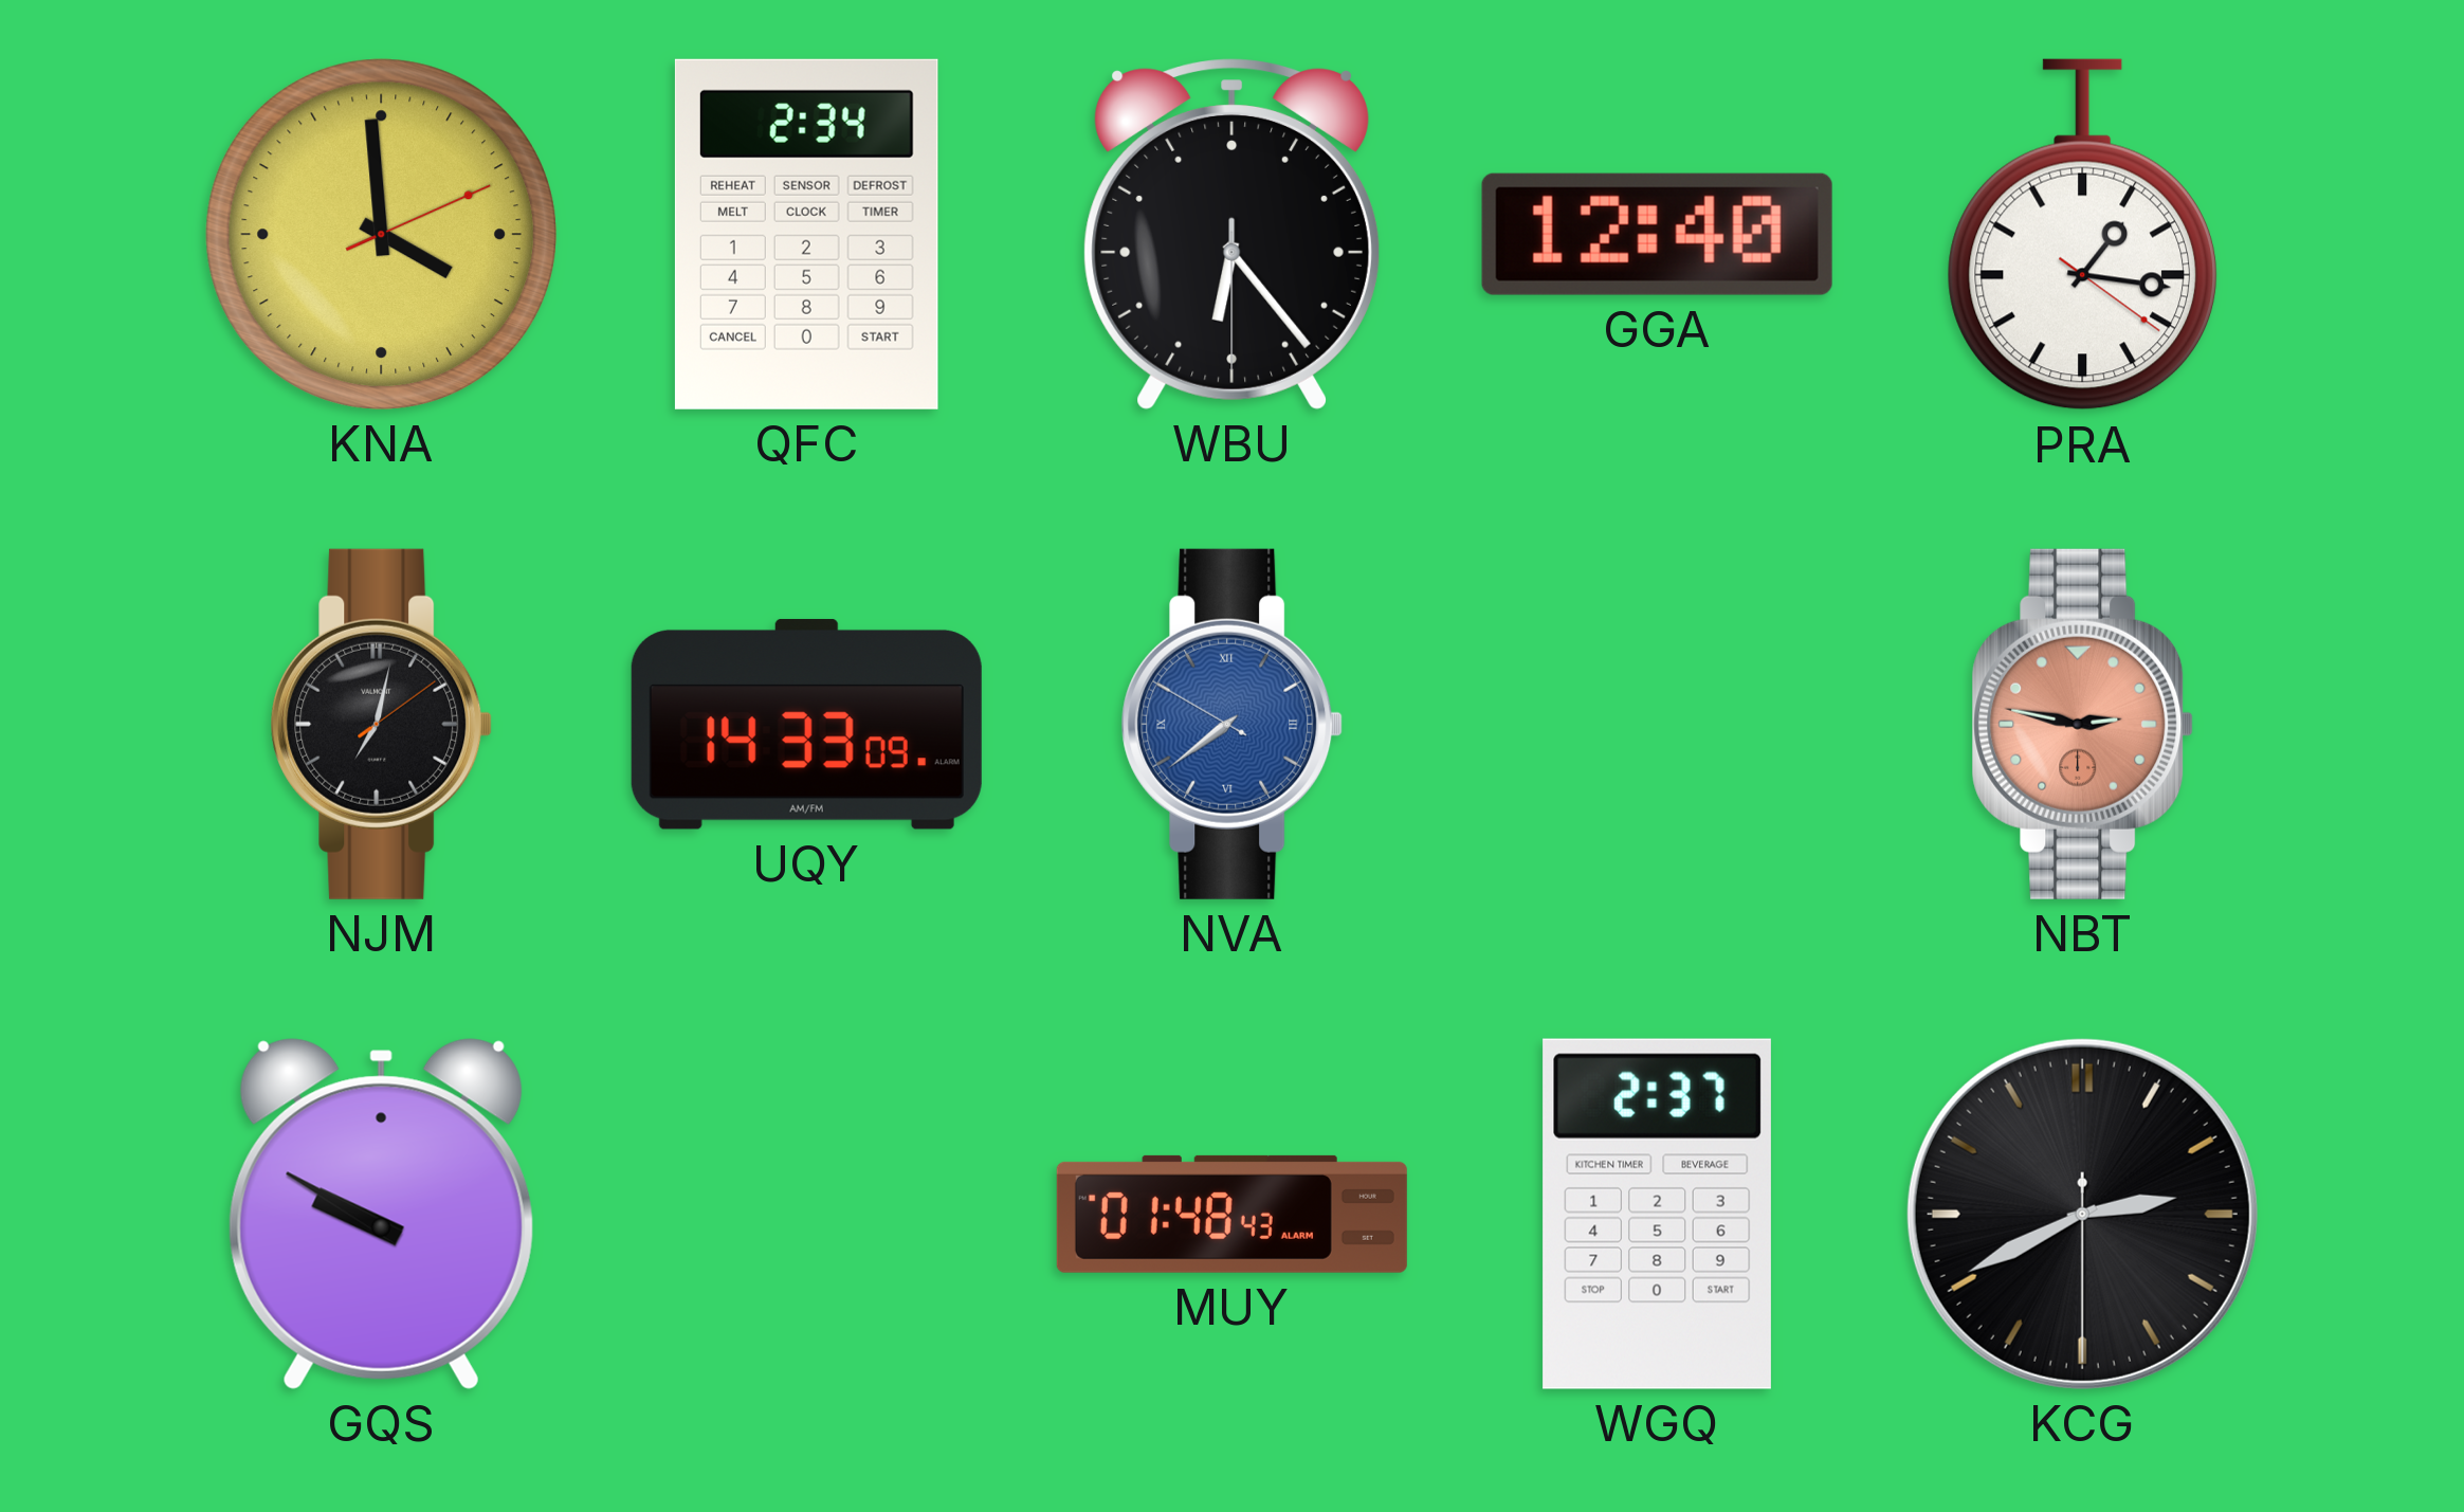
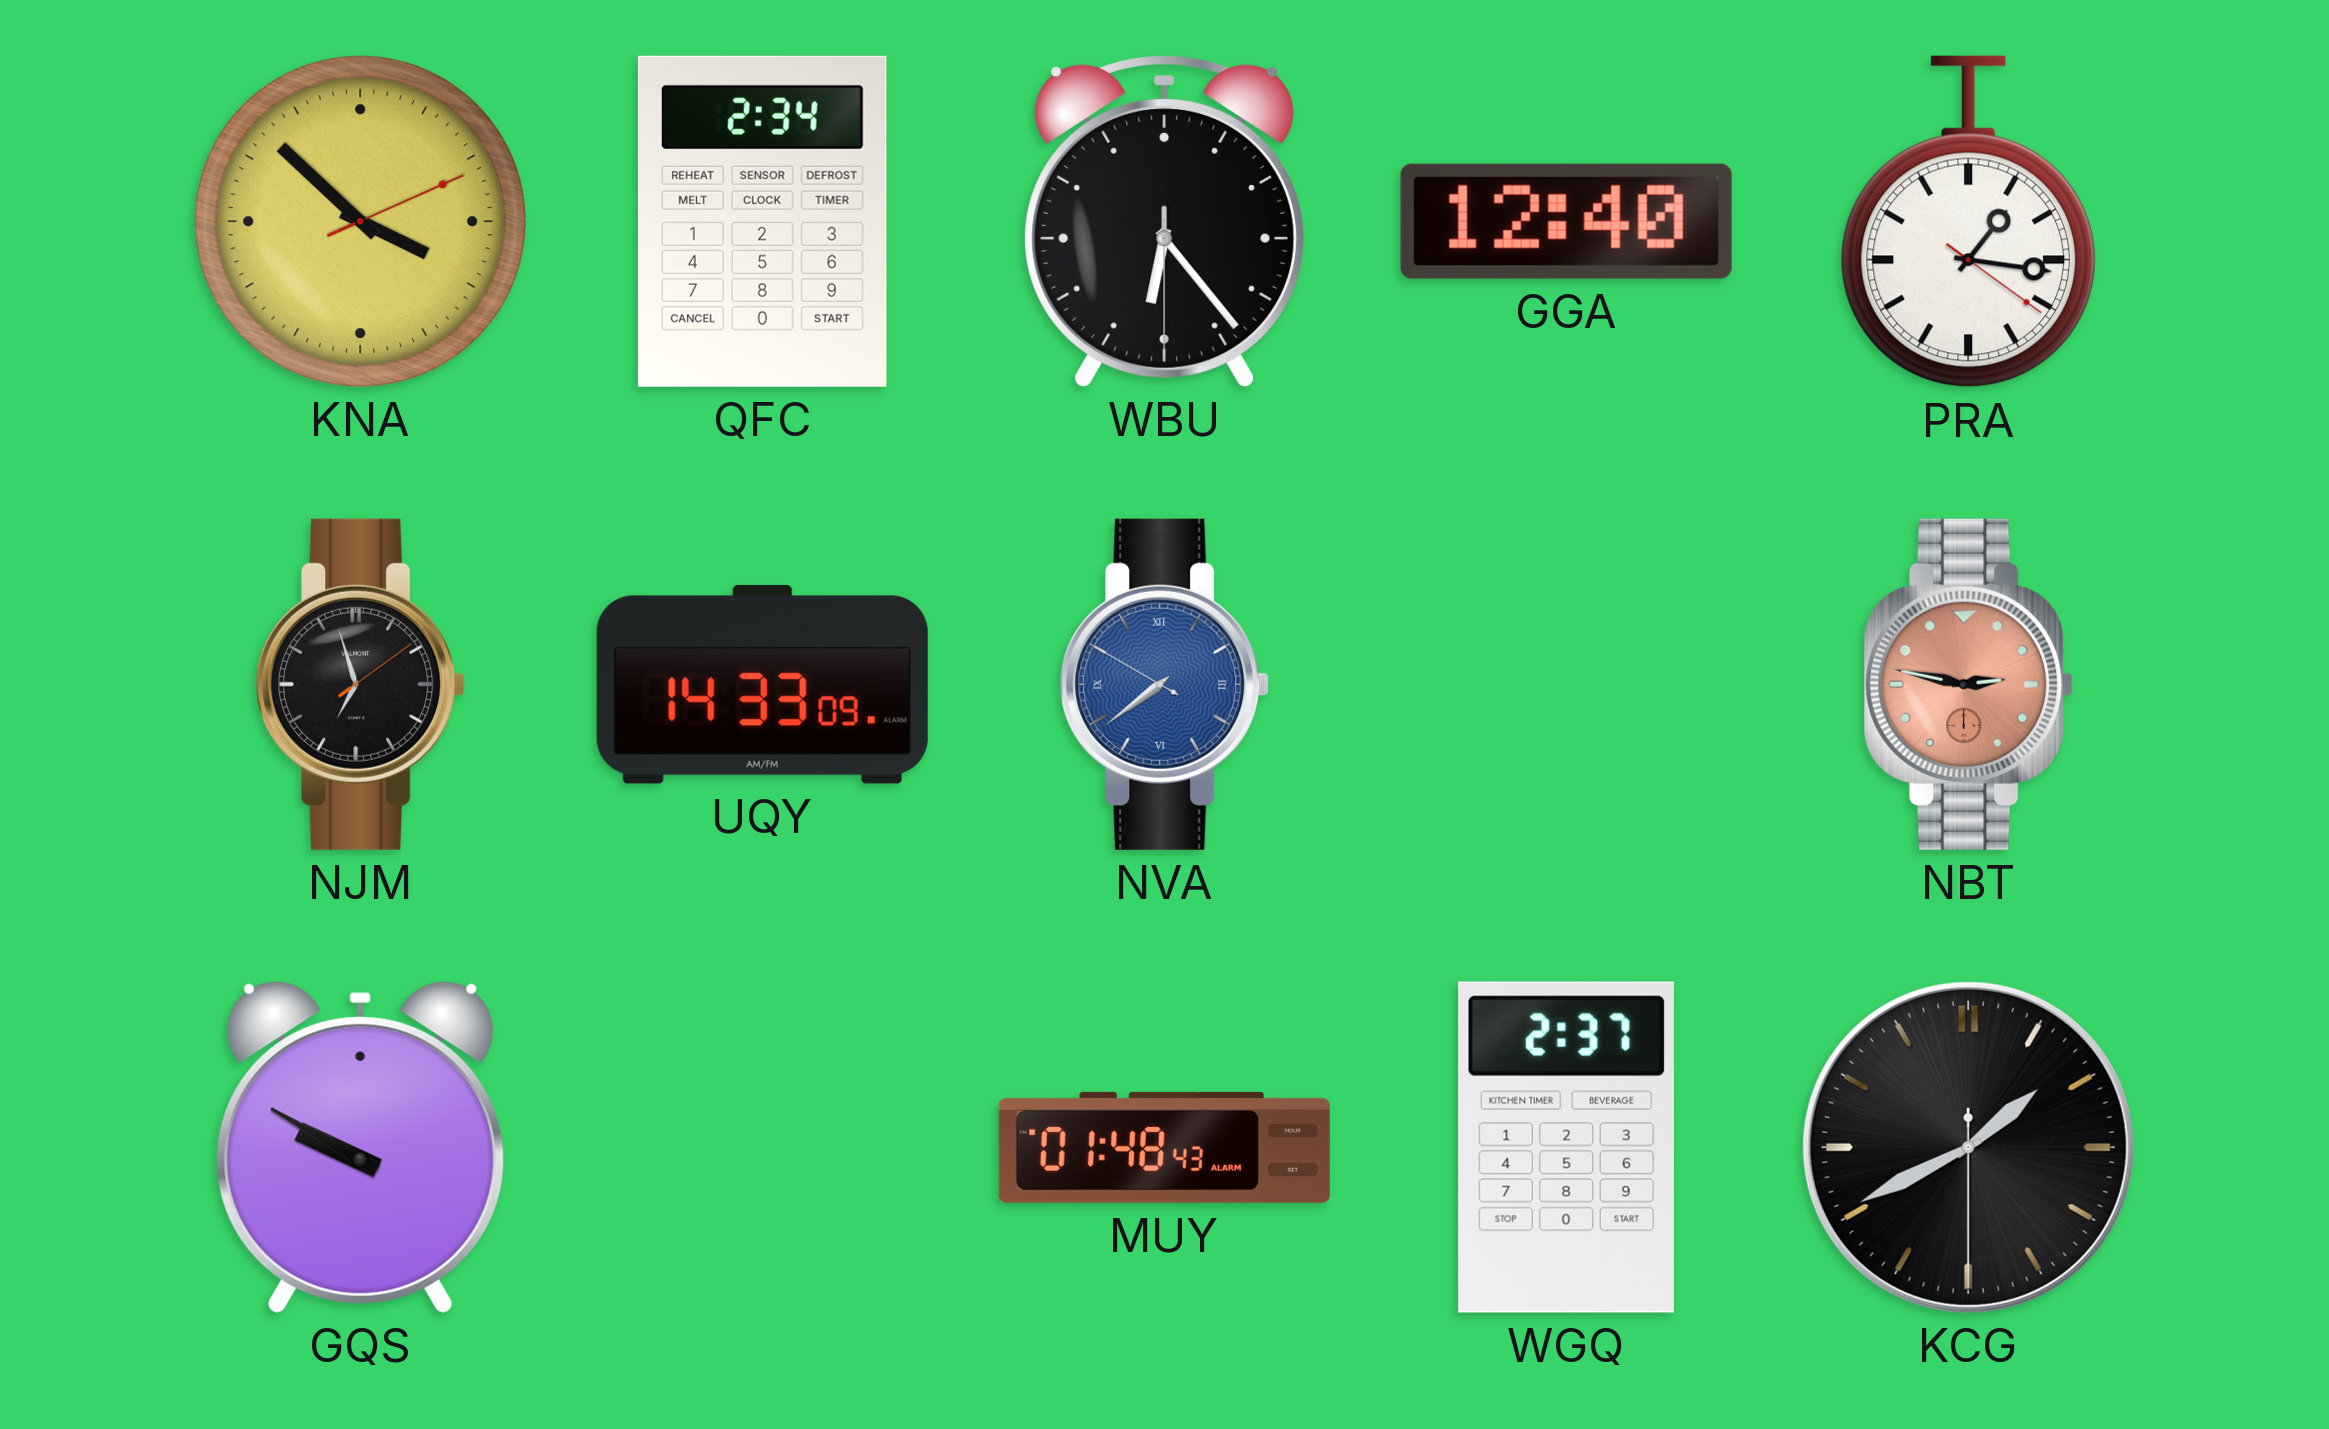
KNA: 3:59 -> 3:52
NJM: 7:02 -> 6:57
KCG: 2:40 -> 1:40
